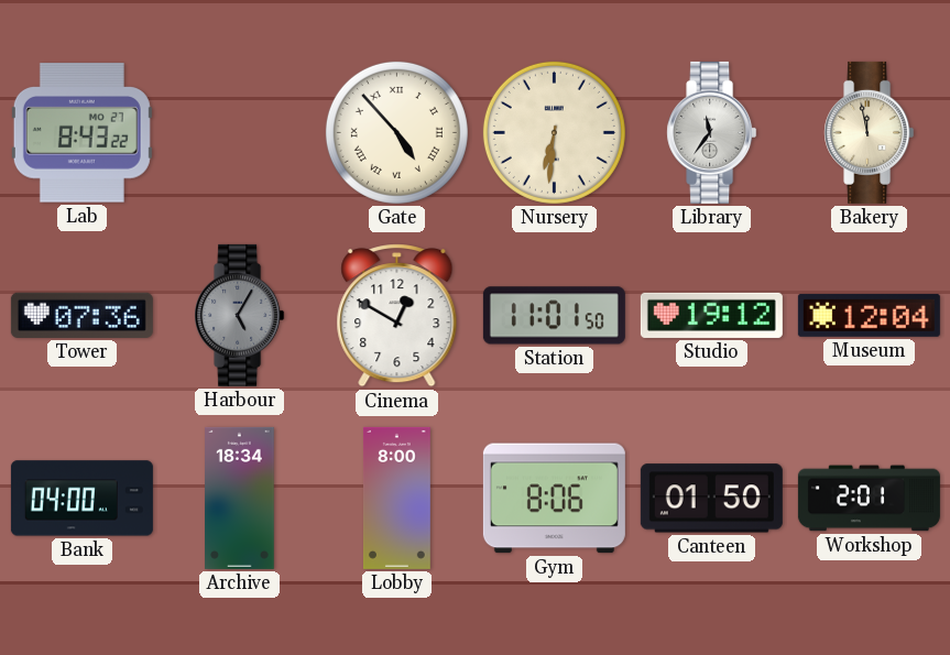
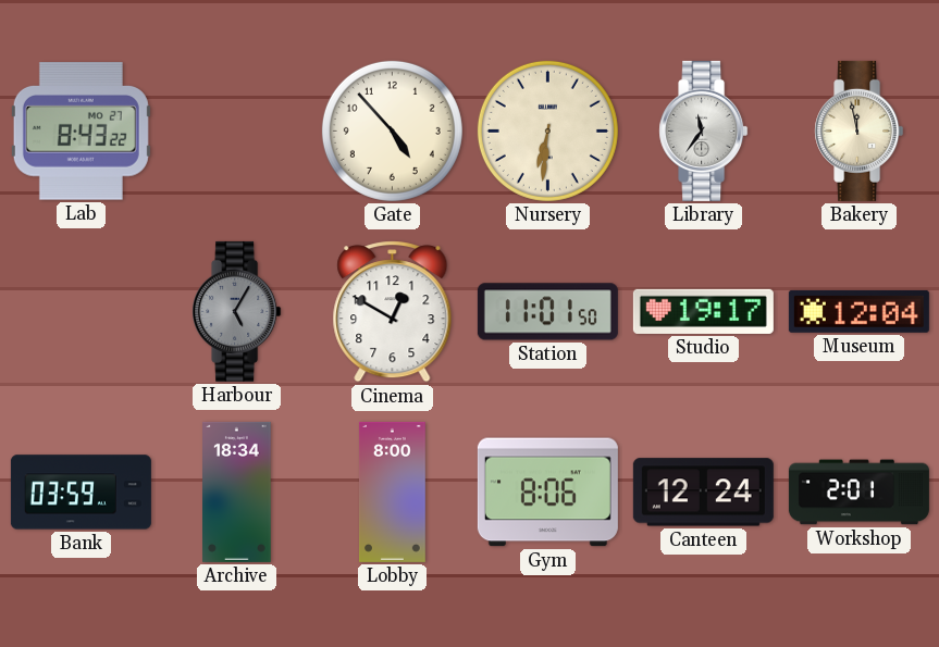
Gate numerals: Roman -> Arabic
Tower: 07:36 -> none
Studio: 19:12 -> 19:17
Bank: 04:00 -> 03:59
Canteen: 01:50 -> 12:24
